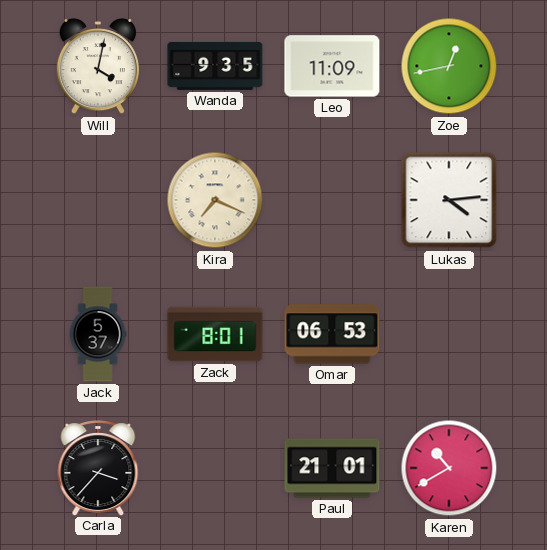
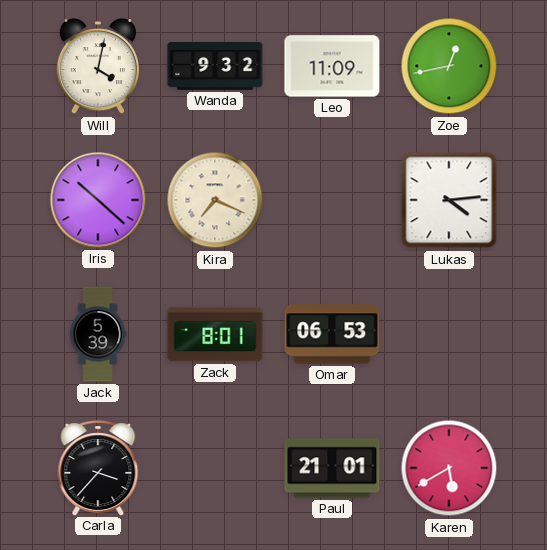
Wanda: 9:35 -> 9:32
Iris: none -> 10:22
Jack: 5:37 -> 5:39
Karen: 10:40 -> 5:40
